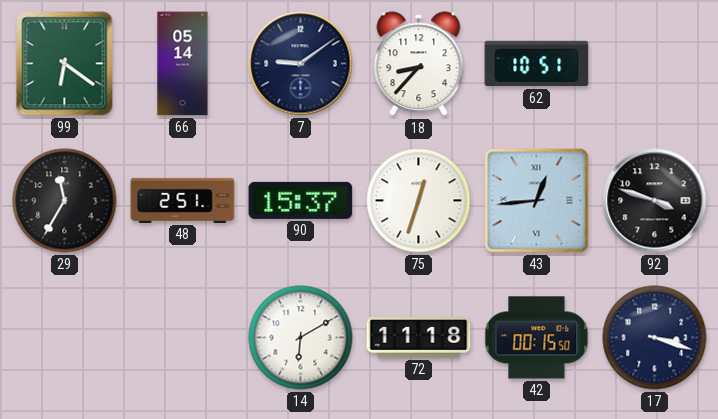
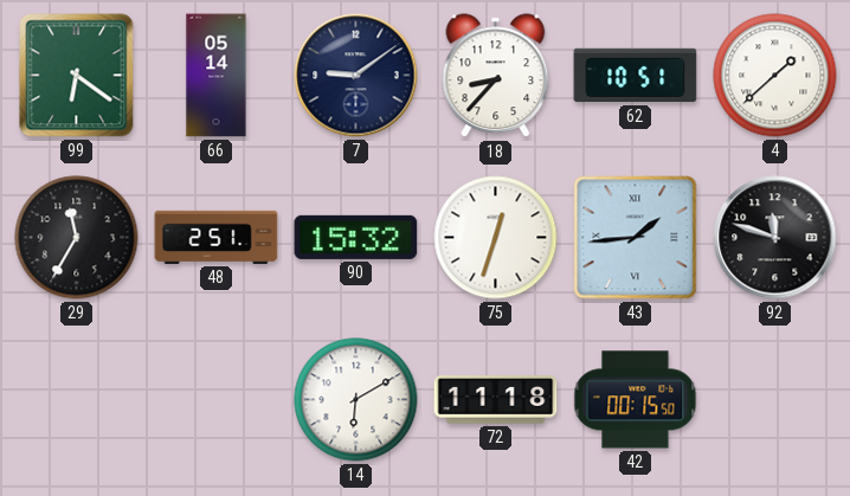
4: none -> 1:38
90: 15:37 -> 15:32
43: 12:44 -> 1:44
92: 3:48 -> 11:48
17: 3:18 -> none
